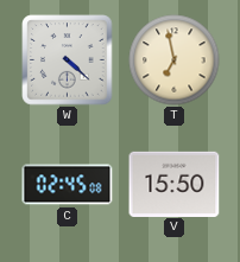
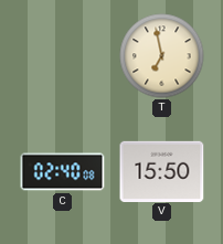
W: 4:22 -> none
C: 02:45 -> 02:40
